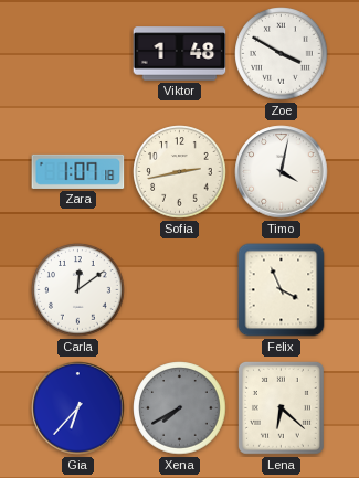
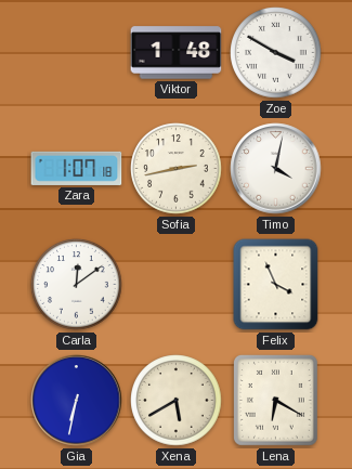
Gia: 6:37 -> 6:32
Xena: 7:40 -> 5:40
Xena dial: grey -> cream
Lena: 6:22 -> 6:20
